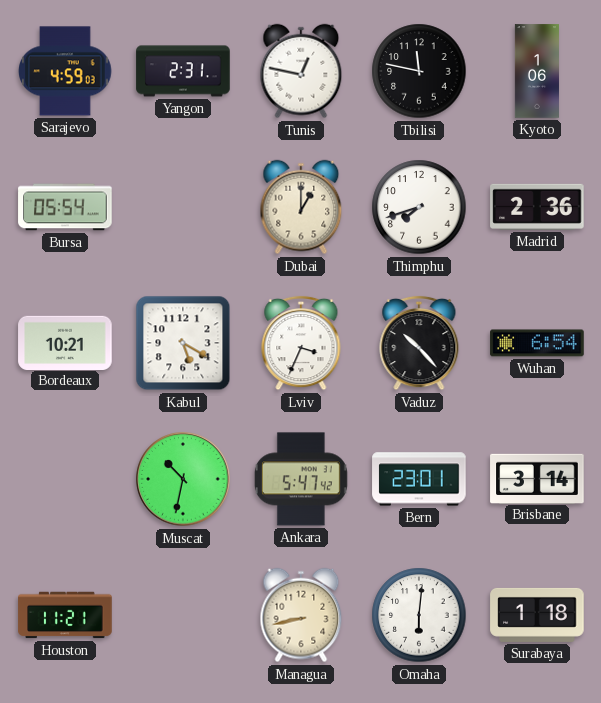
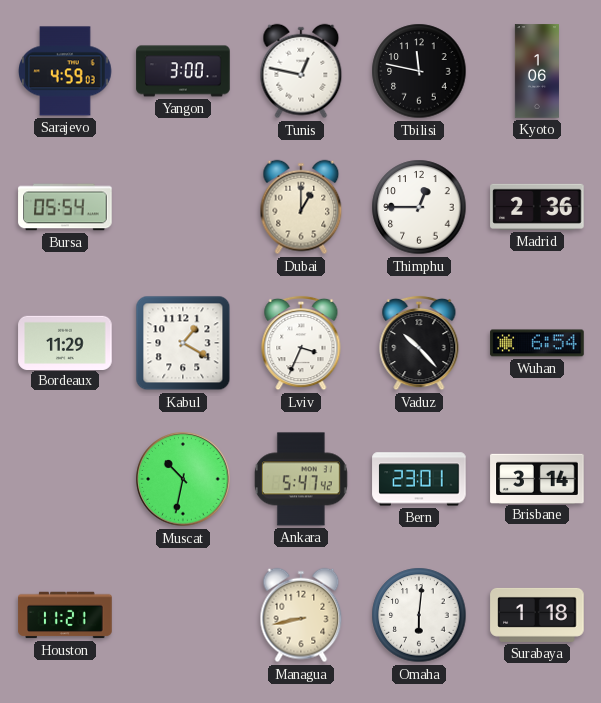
Yangon: 2:31 -> 3:00
Thimphu: 7:42 -> 12:45
Bordeaux: 10:21 -> 11:29
Kabul: 5:20 -> 1:20
